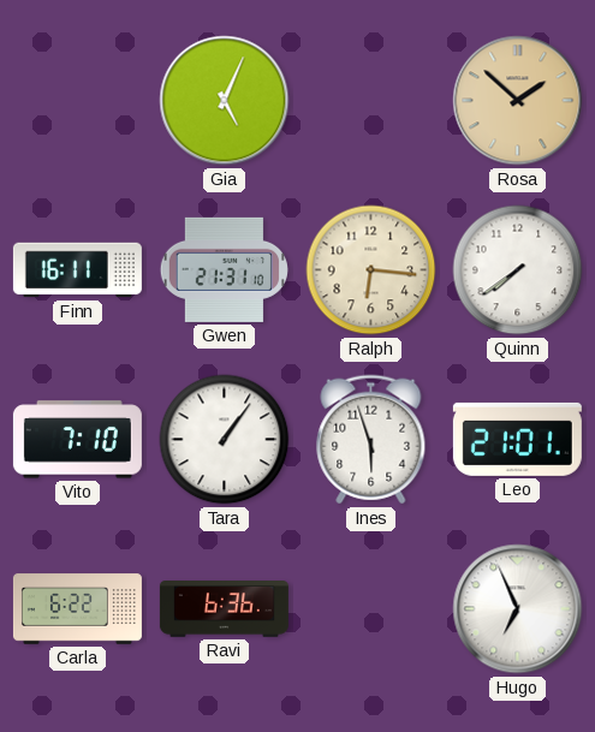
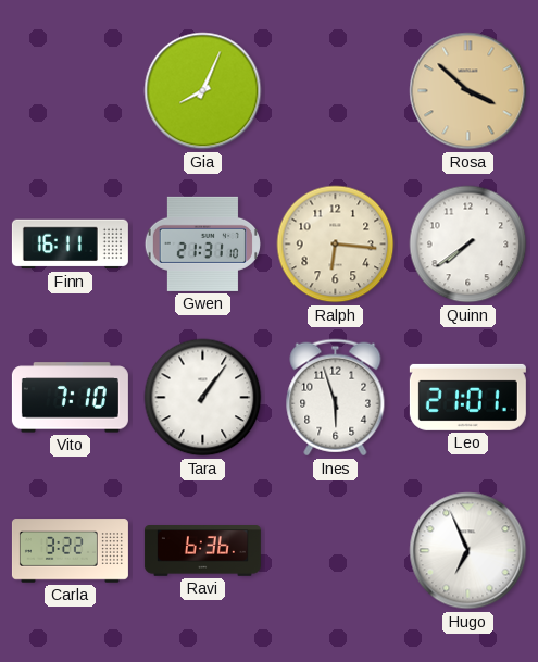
Gia: 5:04 -> 8:04
Rosa: 1:52 -> 3:52
Carla: 6:22 -> 3:22
